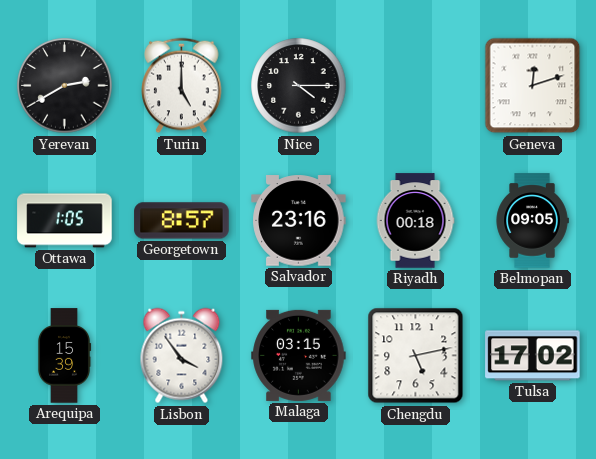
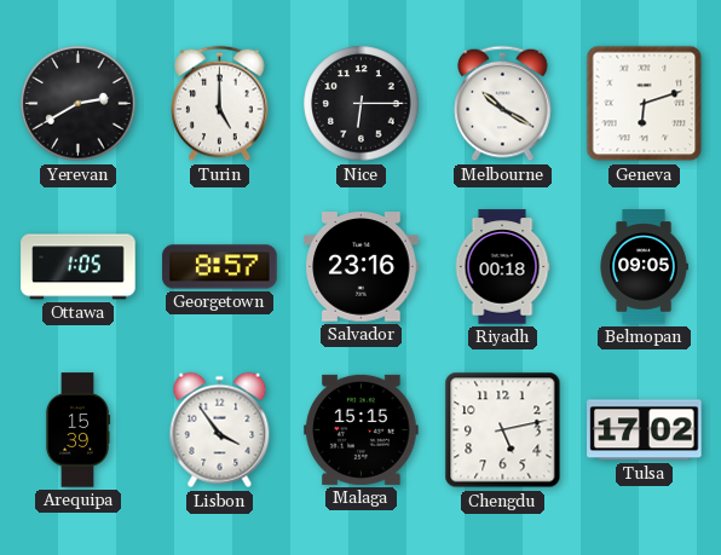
Nice: 4:15 -> 6:15
Melbourne: none -> 10:20
Geneva: 12:12 -> 6:12
Malaga: 03:15 -> 15:15
